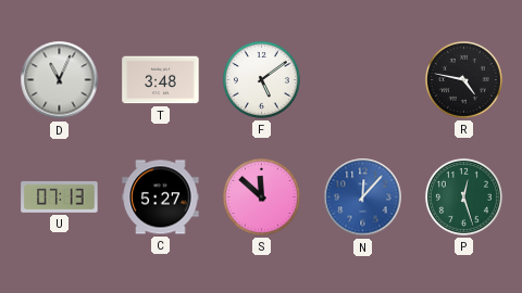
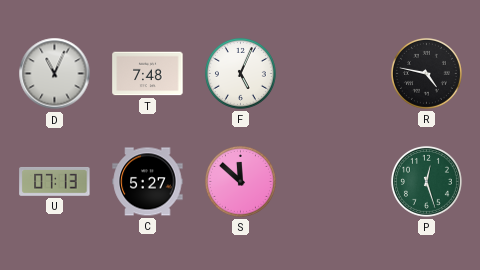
T: 3:48 -> 7:48
F: 5:09 -> 5:04
N: 12:07 -> none
